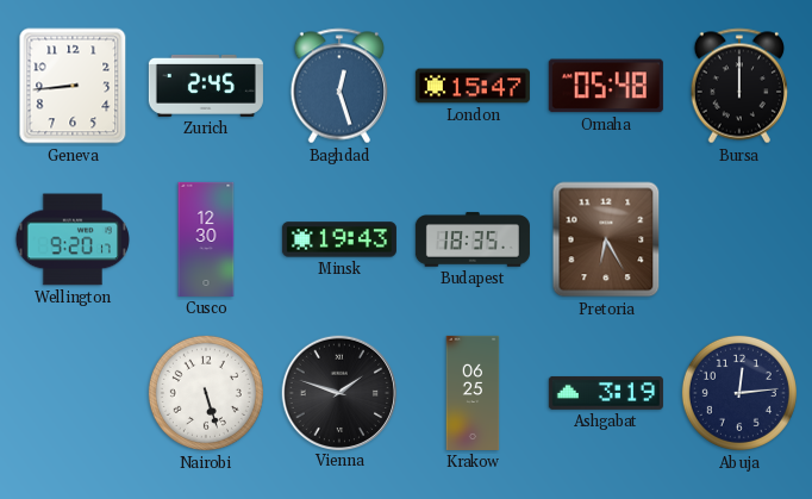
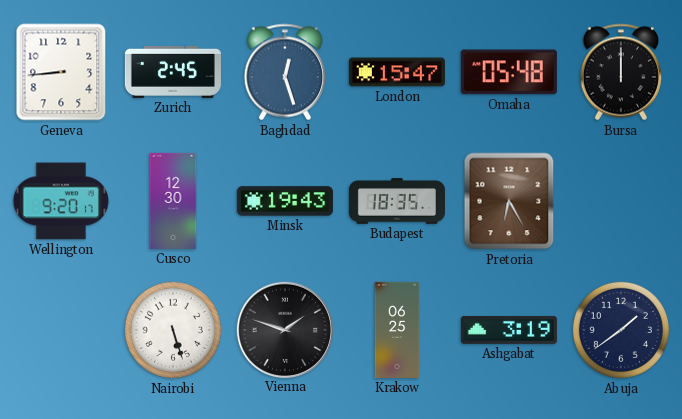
Abuja: 12:14 -> 1:39
